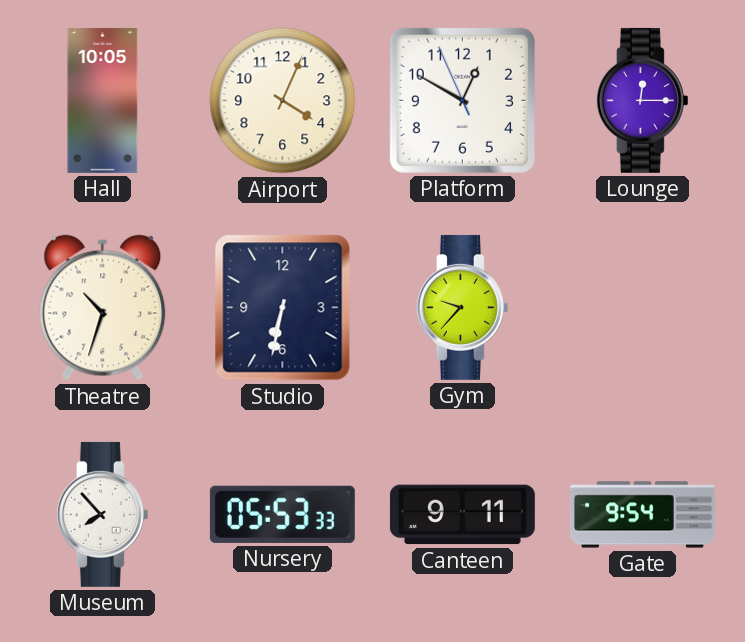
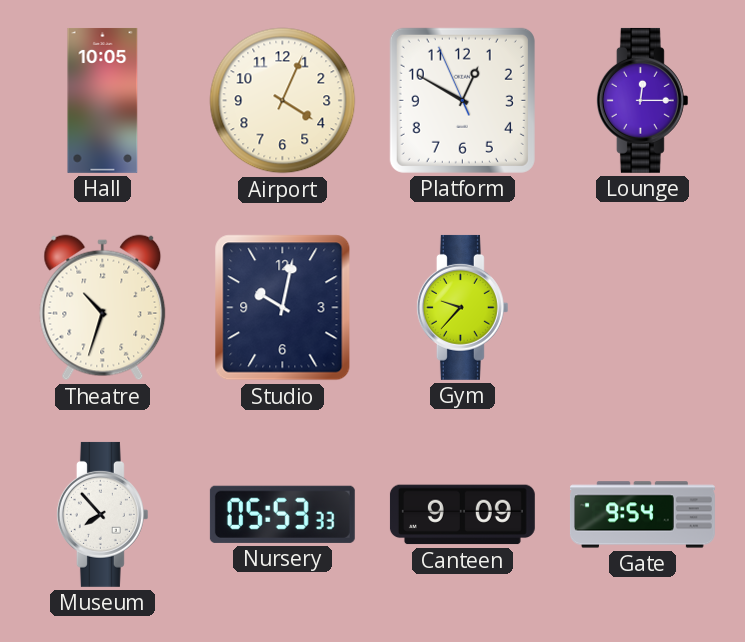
Studio: 6:32 -> 10:02
Canteen: 9:11 -> 9:09
